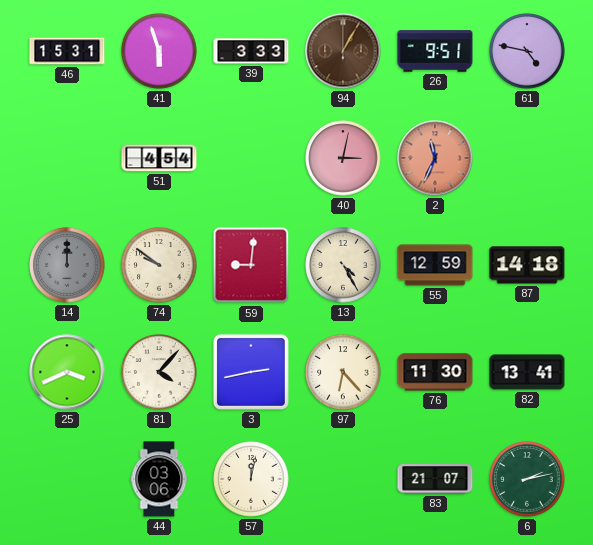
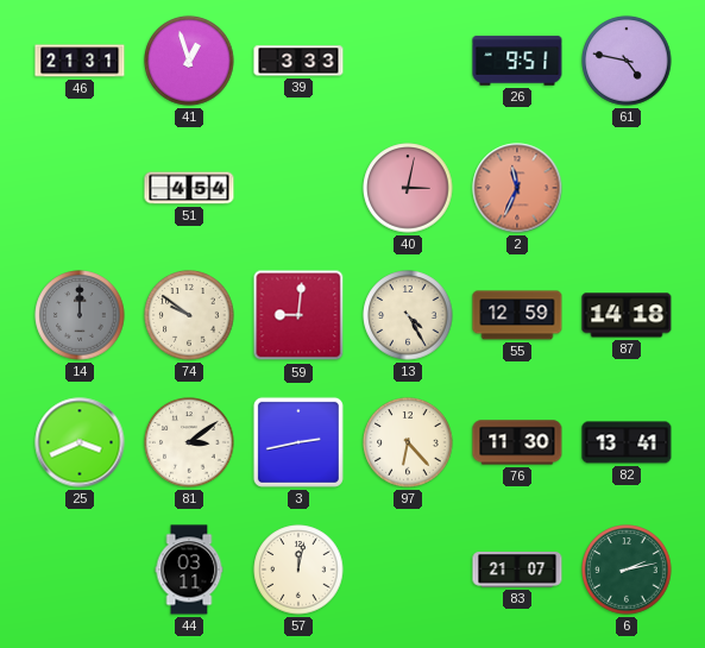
46: 15:31 -> 21:31
41: 5:57 -> 12:57
94: 1:05 -> none
81: 4:07 -> 3:09
44: 03:06 -> 03:11
